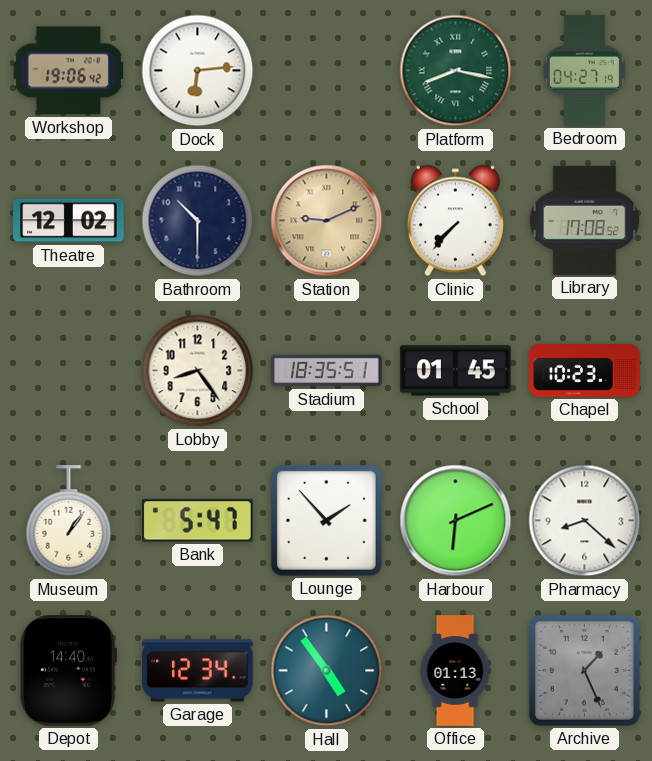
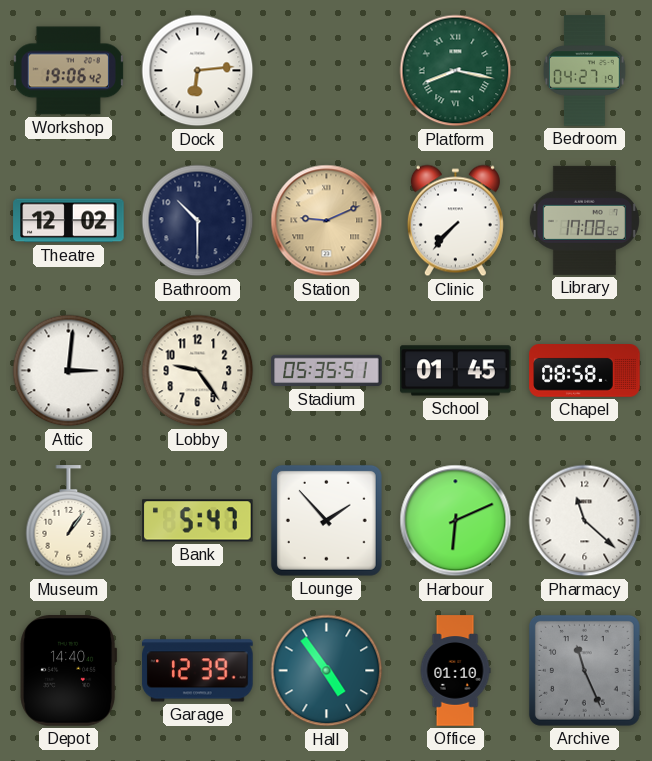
Attic: none -> 3:01
Lobby: 8:24 -> 9:24
Stadium: 18:35 -> 05:35
Chapel: 10:23 -> 08:58
Pharmacy: 8:22 -> 11:22
Garage: 12:34 -> 12:39
Office: 01:13 -> 01:10
Archive: 1:26 -> 11:26
